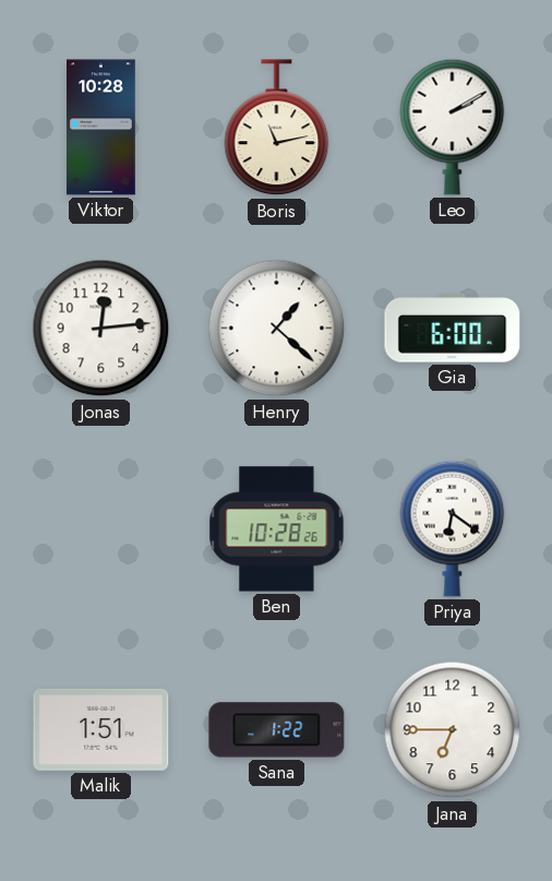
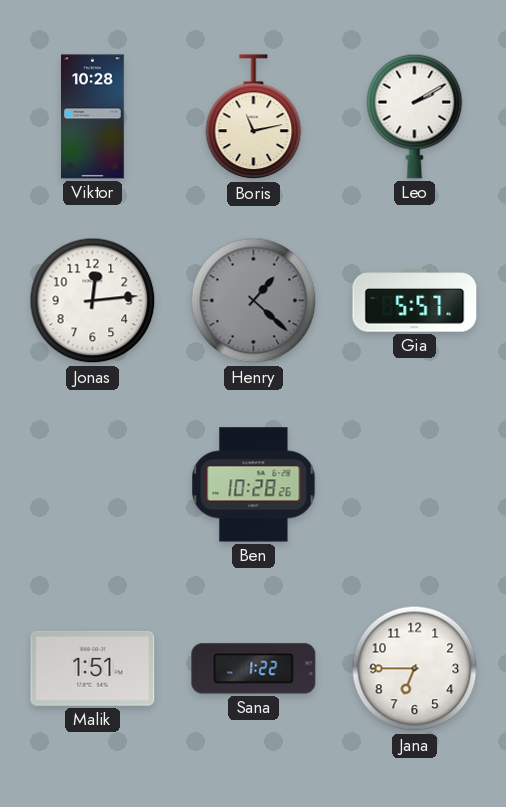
Henry dial: white -> grey
Gia: 6:00 -> 5:57
Priya: 6:21 -> none
